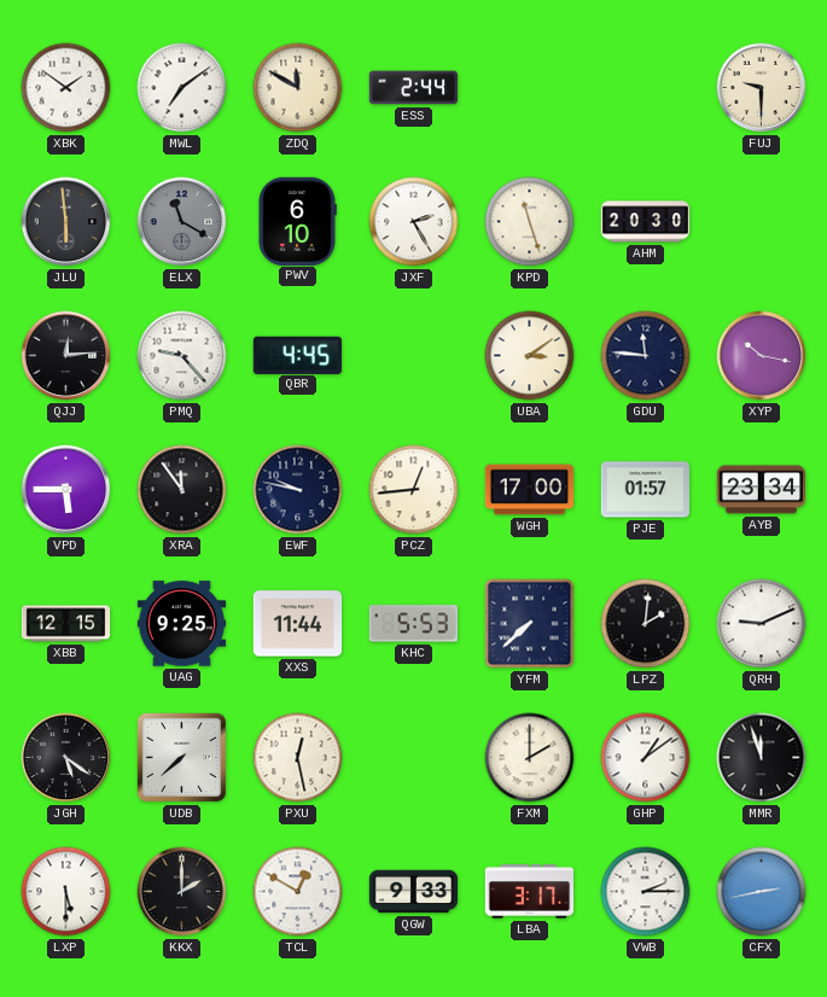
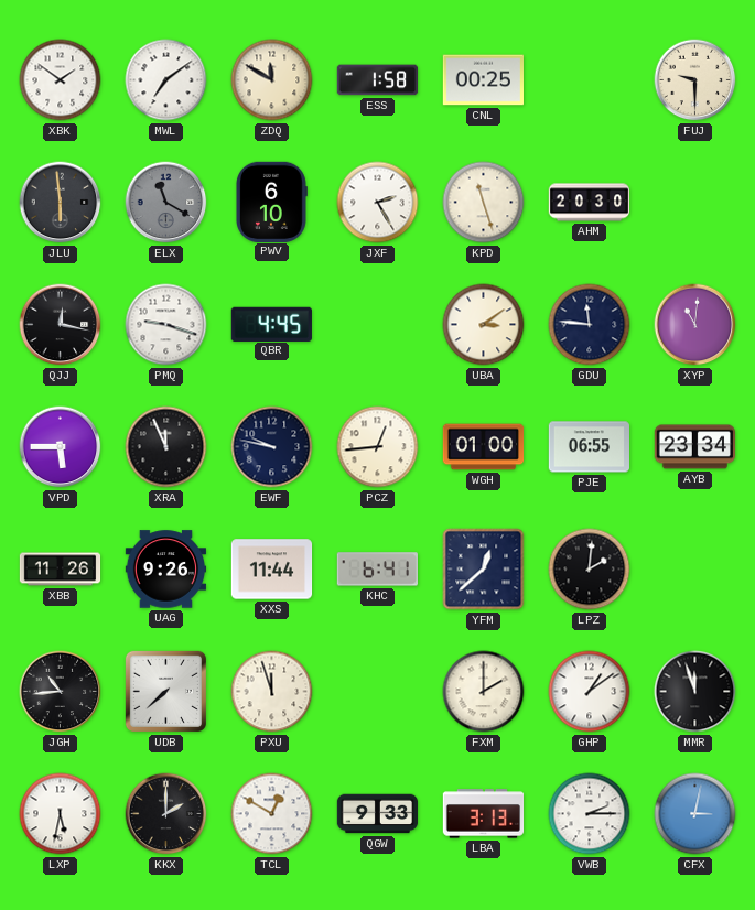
ESS: 2:44 -> 1:58
CNL: none -> 00:25
QJJ: 12:14 -> 12:17
PMQ: 9:23 -> 9:18
XYP: 10:17 -> 11:01
XRA: 11:54 -> 11:56
WGH: 17:00 -> 01:00
PJE: 01:57 -> 06:55
XBB: 12:15 -> 11:26
UAG: 9:25 -> 9:26
KHC: 5:53 -> 6:41
YFM: 7:38 -> 12:38
QRH: 9:11 -> none
JGH: 5:21 -> 10:44
PXU: 12:28 -> 11:57
LXP: 5:30 -> 5:32
LBA: 3:17 -> 3:13
CFX: 2:43 -> 3:02
